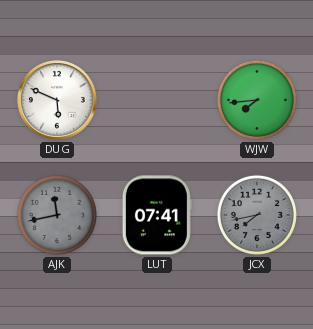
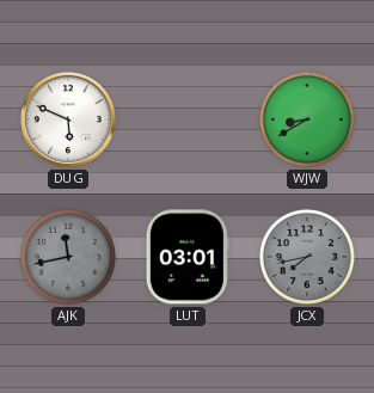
WJW: 7:44 -> 8:40
LUT: 07:41 -> 03:01
